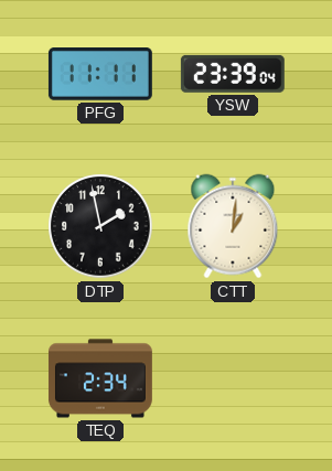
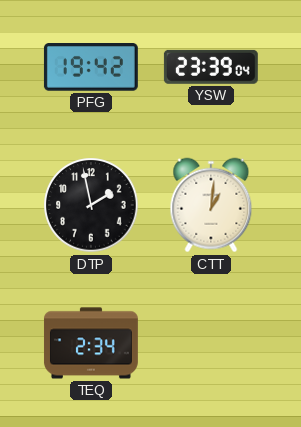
PFG: 11:11 -> 19:42
